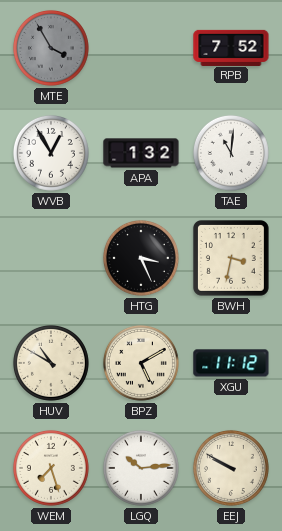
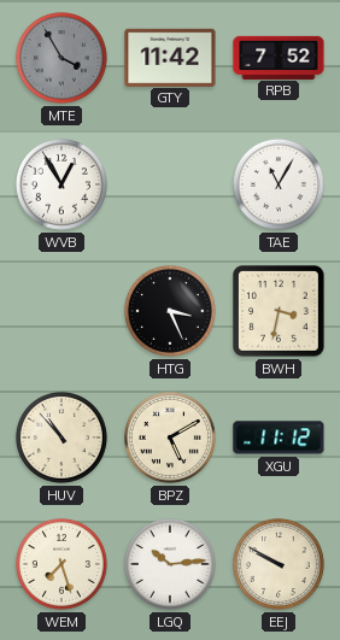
GTY: none -> 11:42
APA: 1:32 -> none
TAE: 11:01 -> 11:05
HUV: 10:50 -> 10:53
